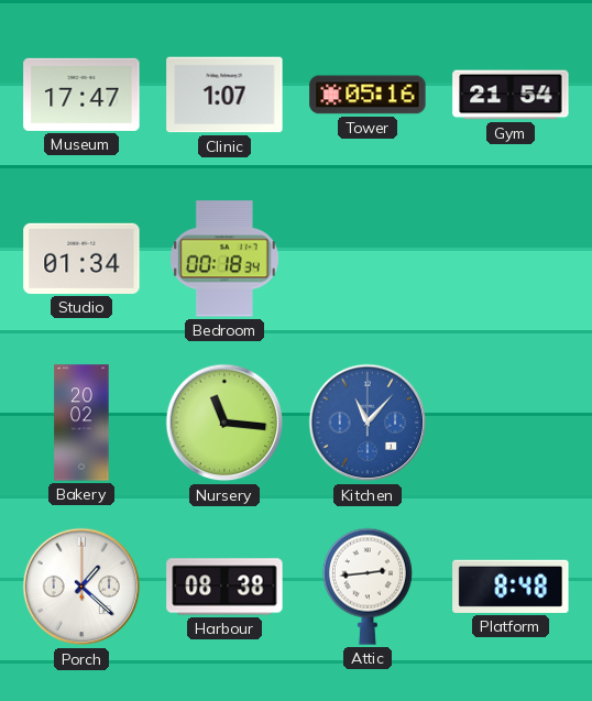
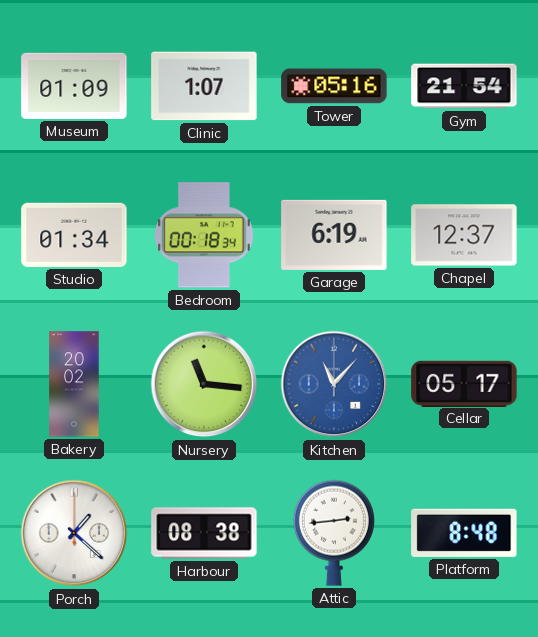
Museum: 17:47 -> 01:09
Garage: none -> 6:19
Chapel: none -> 12:37
Cellar: none -> 05:17
